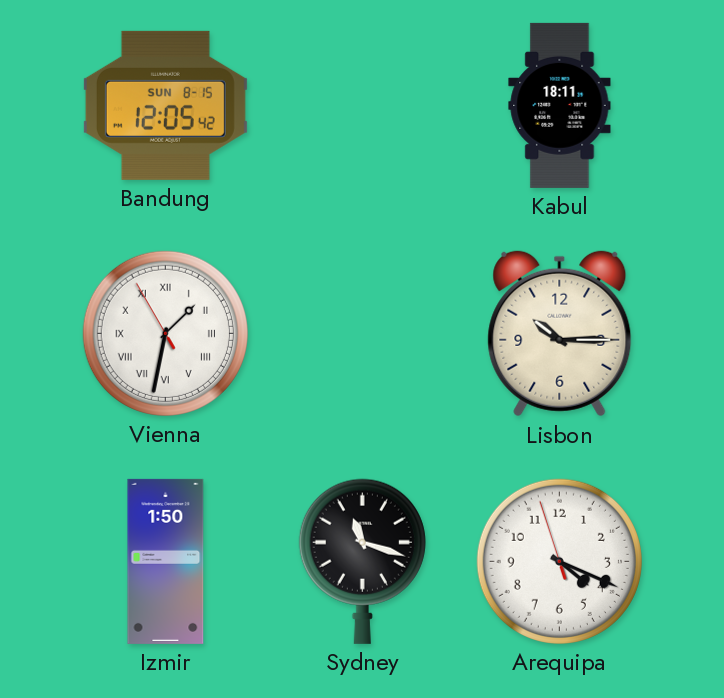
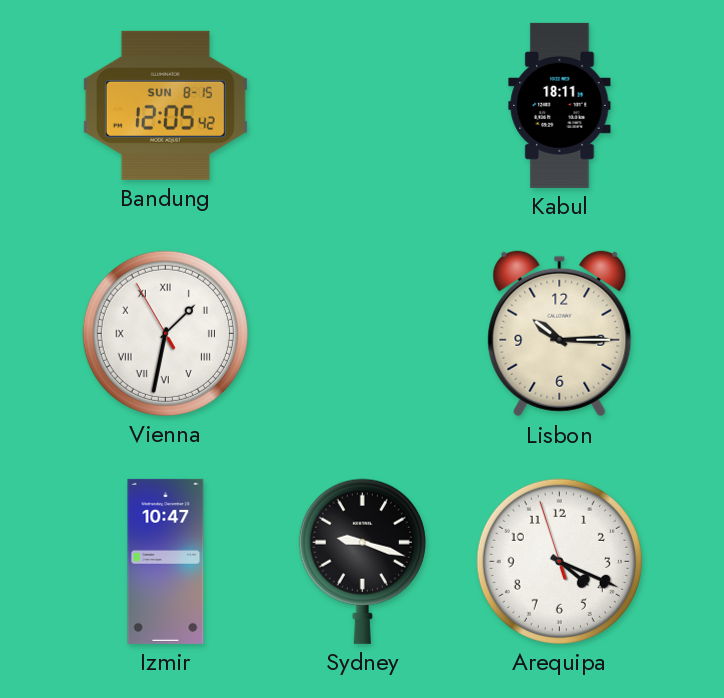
Izmir: 1:50 -> 10:47
Sydney: 11:18 -> 9:18
